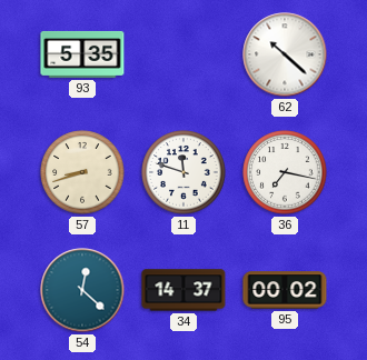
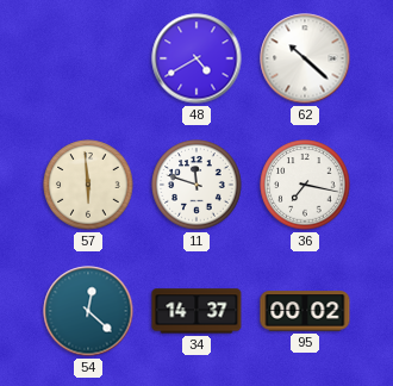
93: 5:35 -> none
48: none -> 4:40
57: 8:42 -> 5:59
